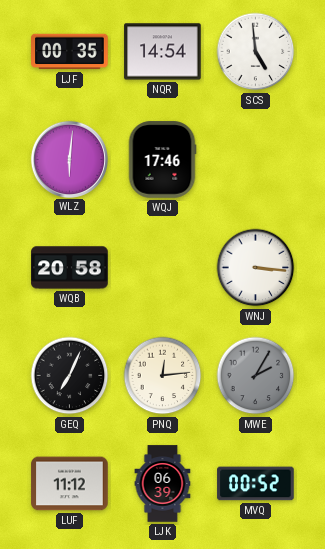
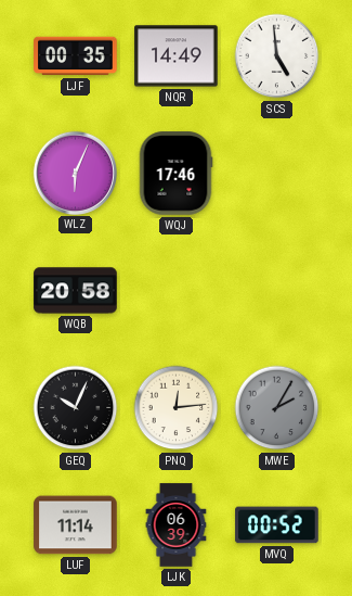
NQR: 14:54 -> 14:49
WLZ: 6:01 -> 6:04
WNJ: 3:16 -> none
GEQ: 7:04 -> 10:04
LUF: 11:12 -> 11:14
